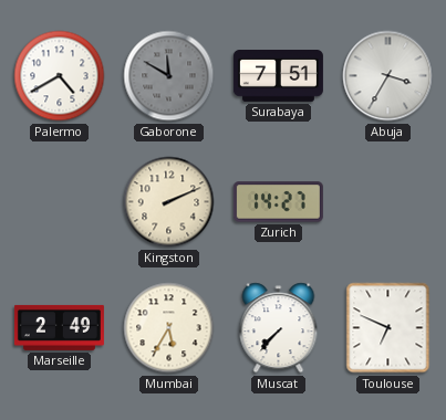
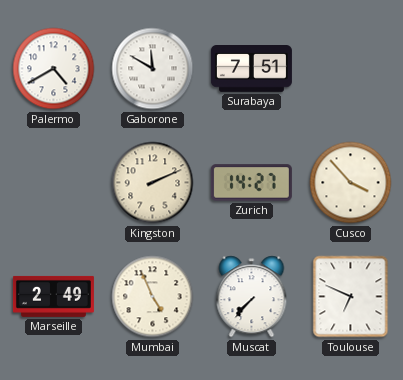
Gaborone dial: grey -> white
Abuja: 3:35 -> none
Cusco: none -> 3:53
Mumbai: 5:35 -> 4:56
